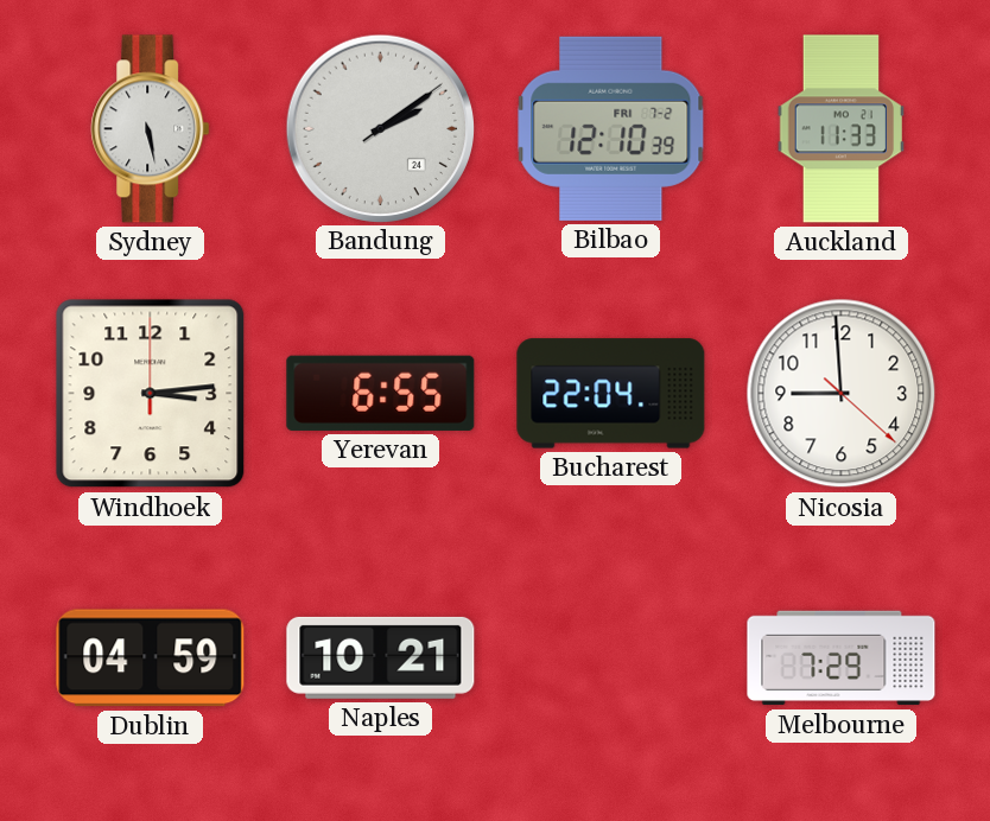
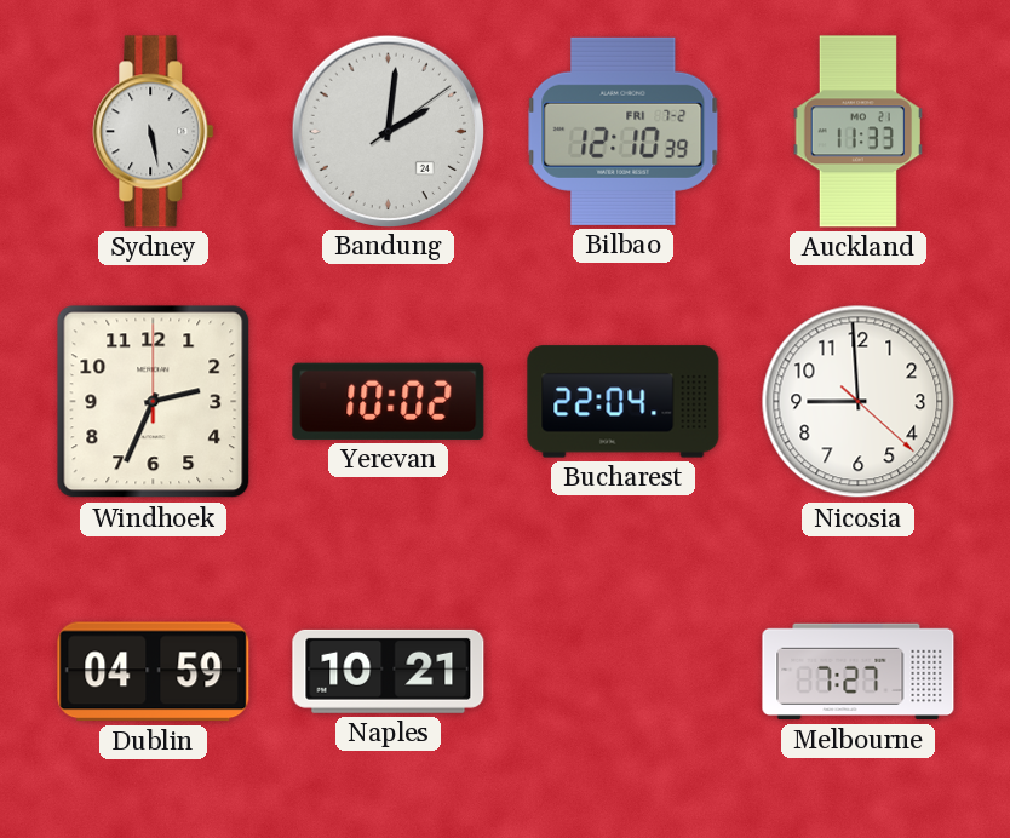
Bandung: 2:09 -> 2:01
Windhoek: 3:14 -> 2:34
Yerevan: 6:55 -> 10:02
Melbourne: 7:29 -> 7:27
